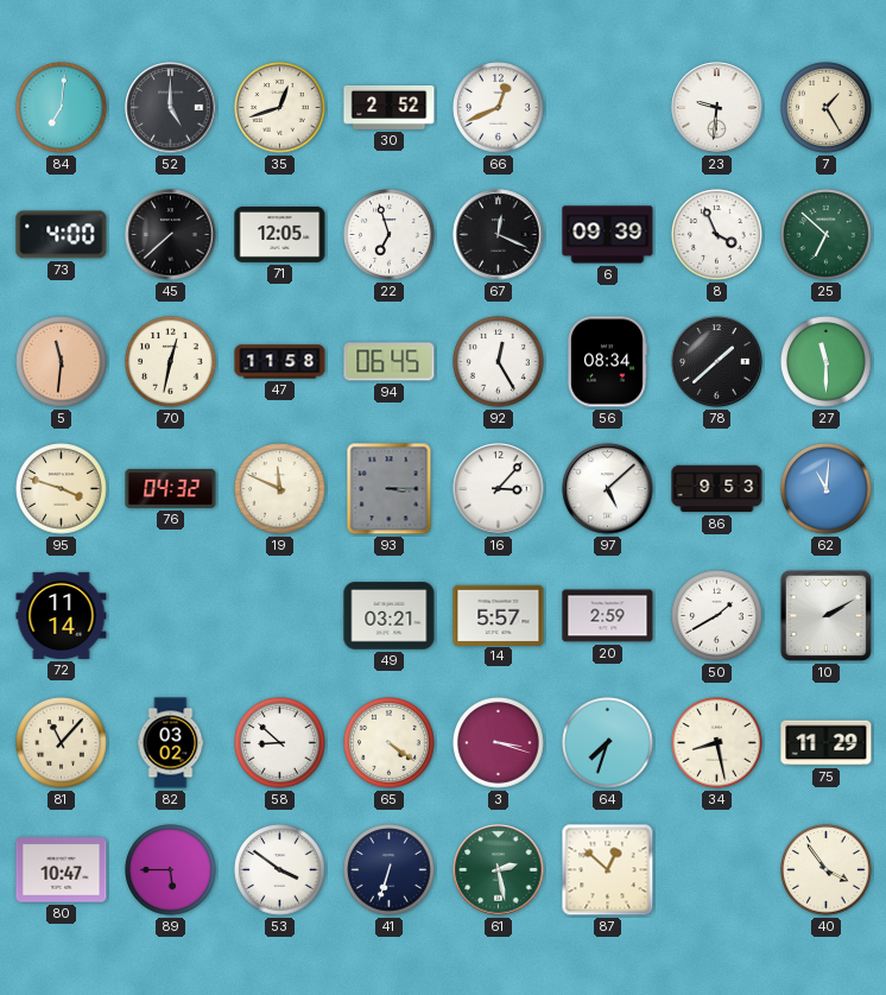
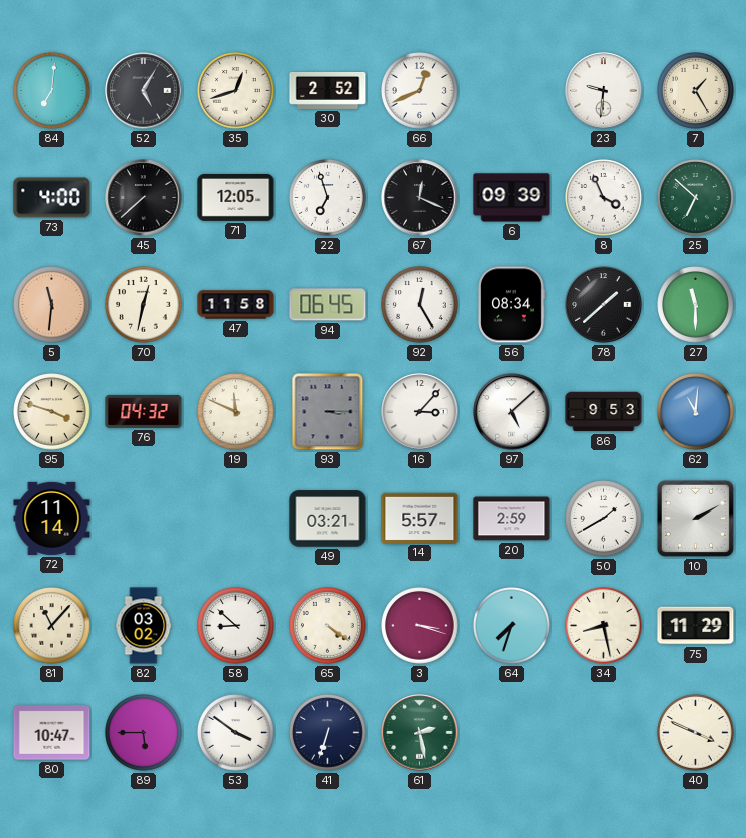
52: 5:00 -> 5:05
87: 12:52 -> none
40: 3:54 -> 3:49
